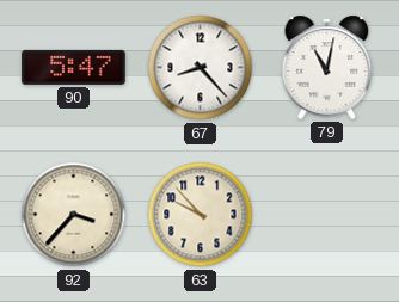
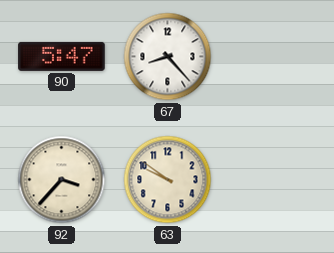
79: 11:02 -> none
63: 9:53 -> 9:51
